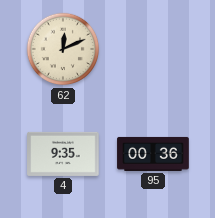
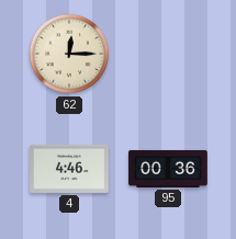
62: 12:11 -> 12:15
4: 9:35 -> 4:46
